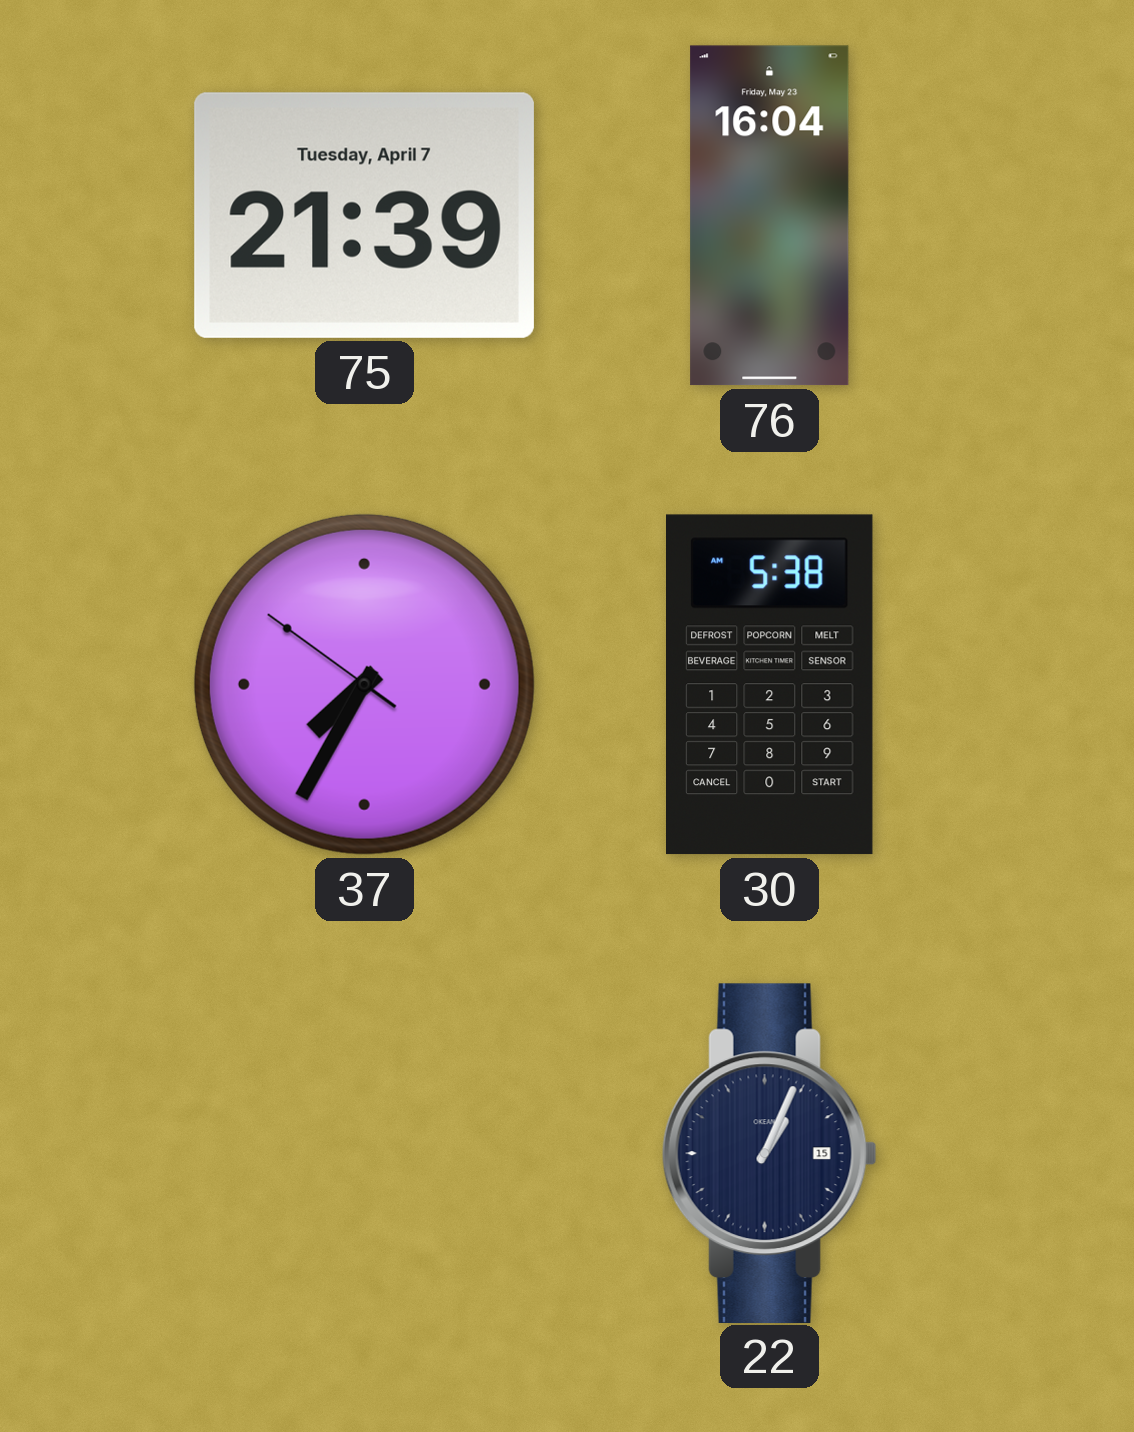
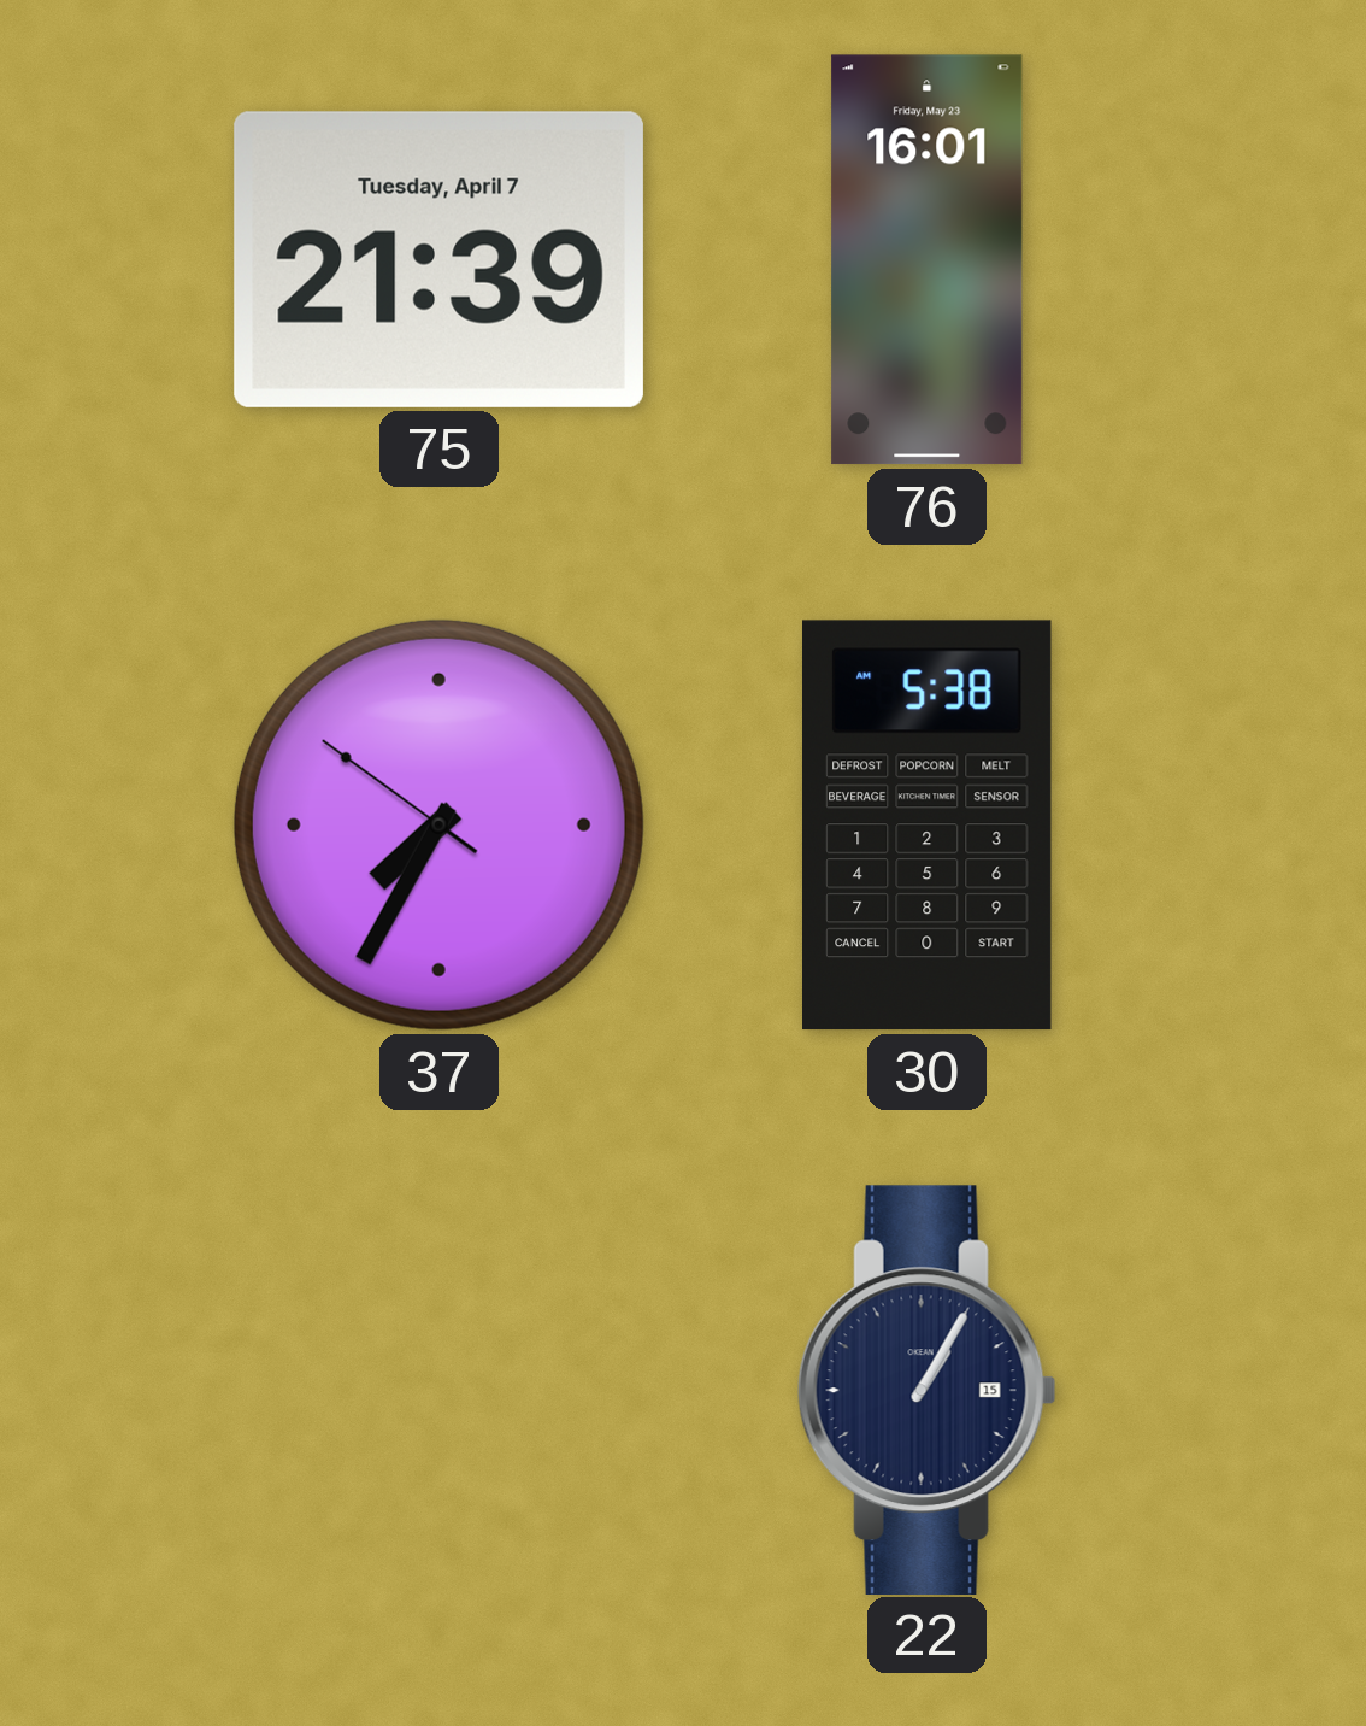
76: 16:04 -> 16:01
22: 1:04 -> 1:05
